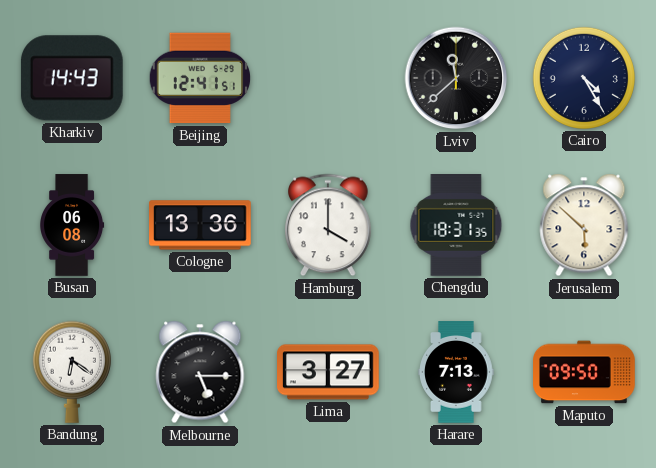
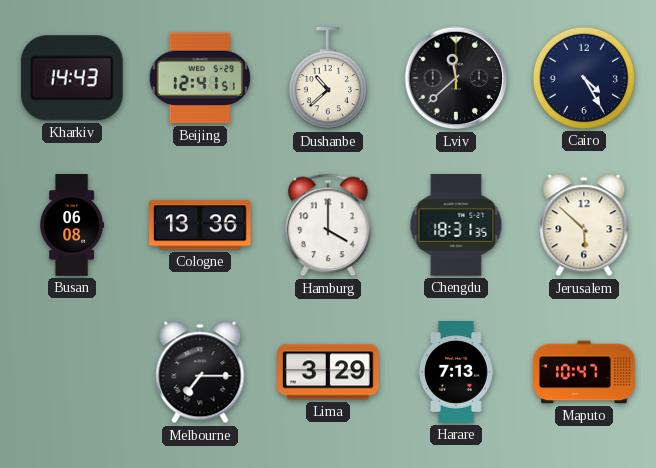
Dushanbe: none -> 10:38
Bandung: 6:21 -> none
Melbourne: 5:15 -> 7:15
Lima: 3:27 -> 3:29
Maputo: 09:50 -> 10:47
